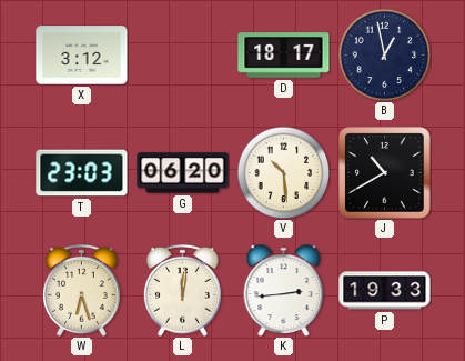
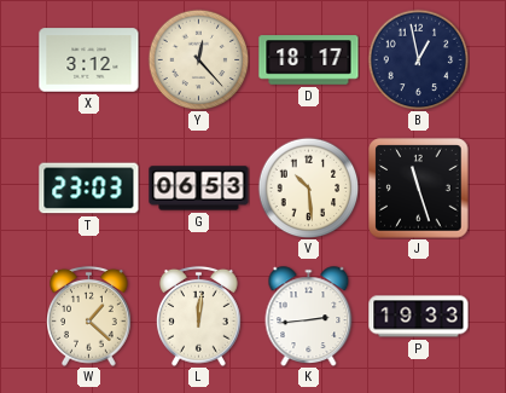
Y: none -> 12:23
G: 06:20 -> 06:53
J: 10:40 -> 11:27
W: 6:27 -> 1:22
